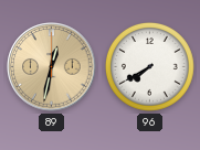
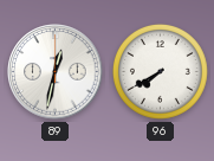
89 dial: champagne -> white
